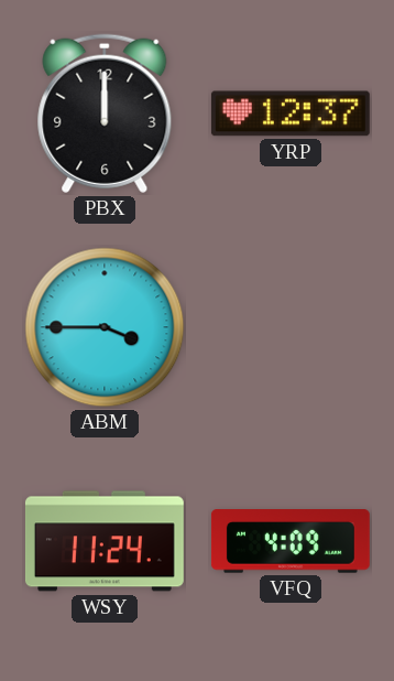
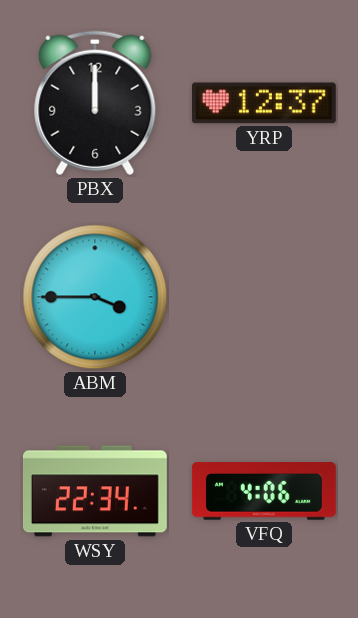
WSY: 11:24 -> 22:34
VFQ: 4:09 -> 4:06
